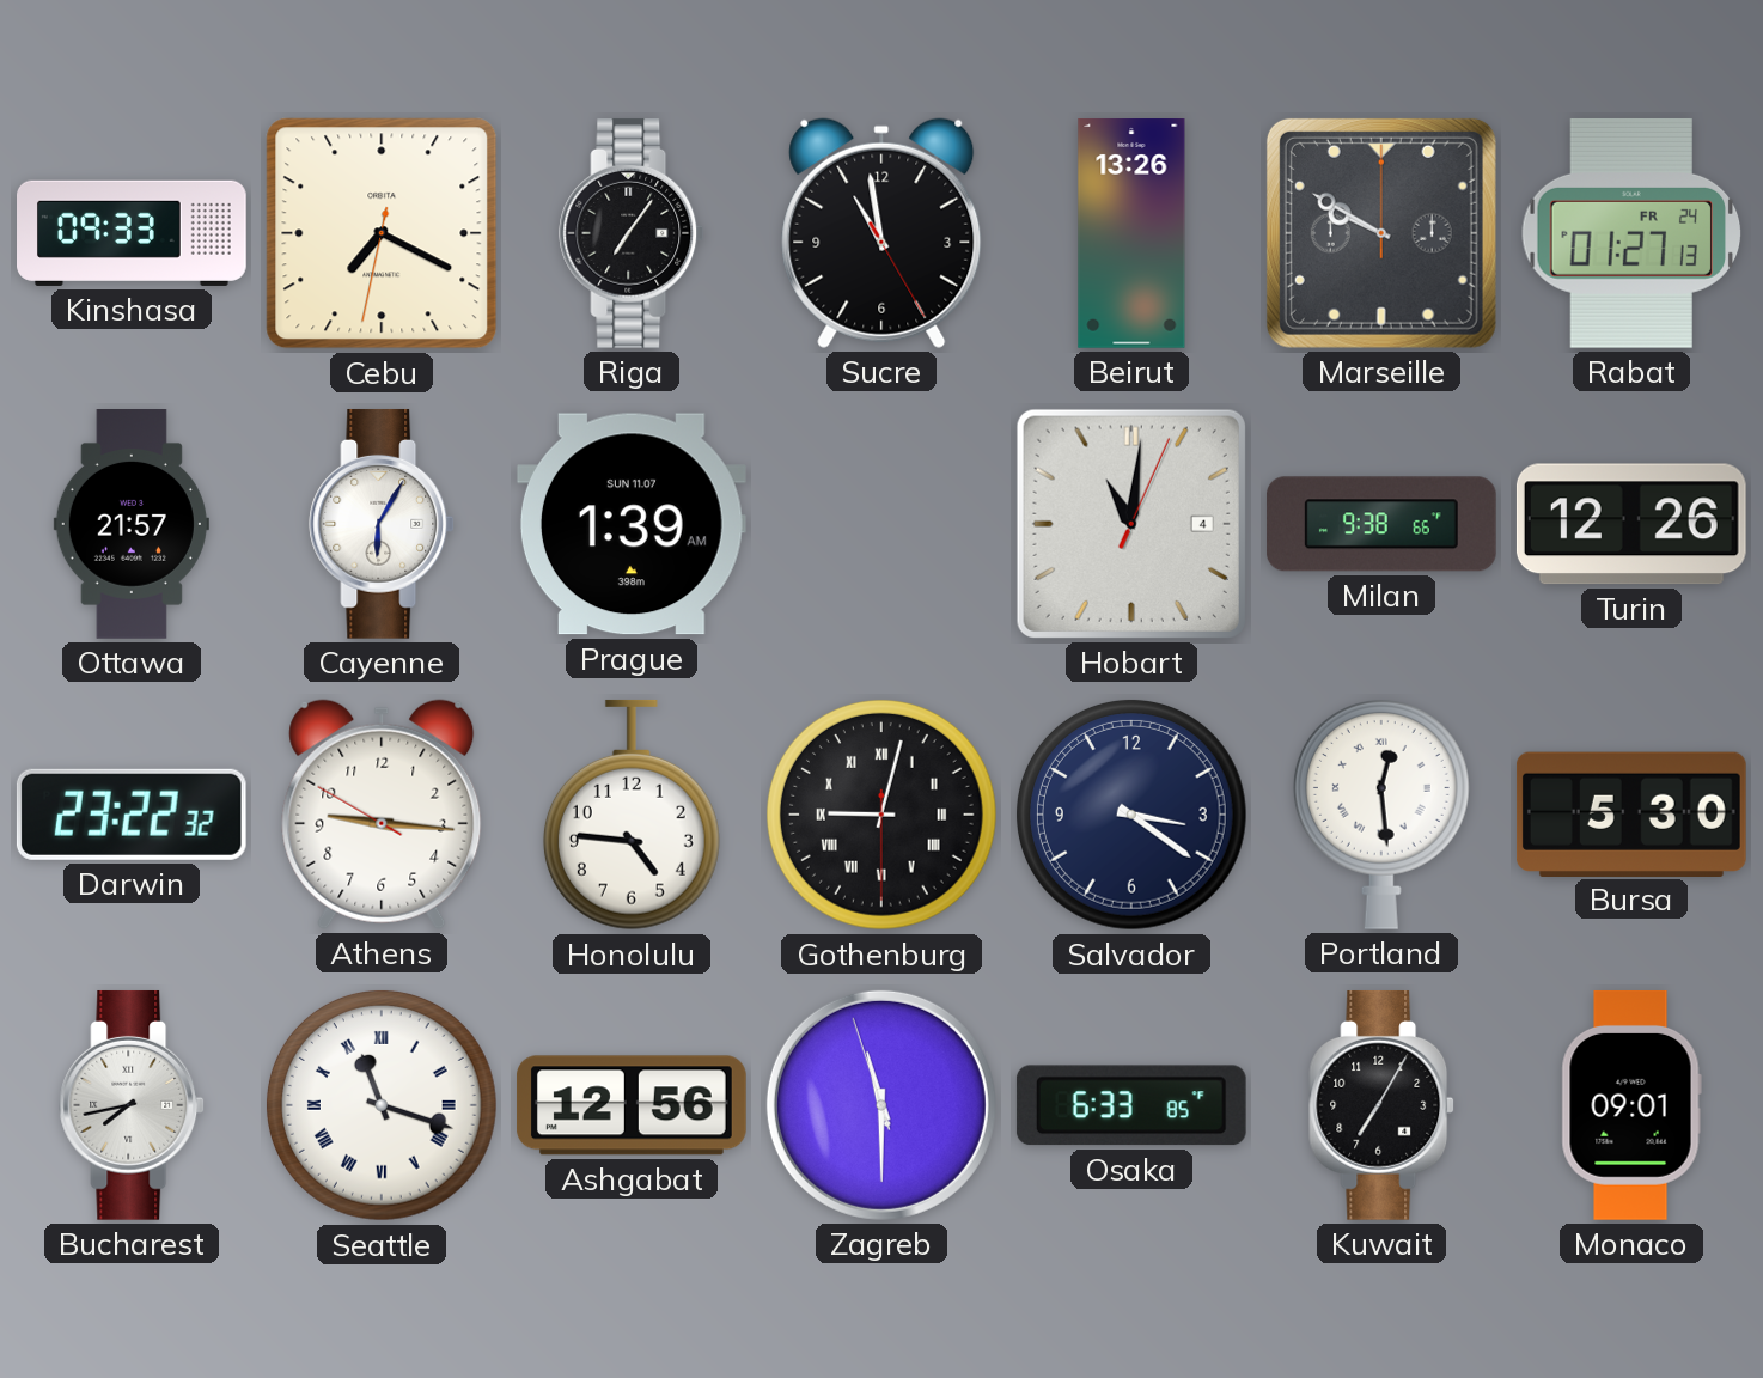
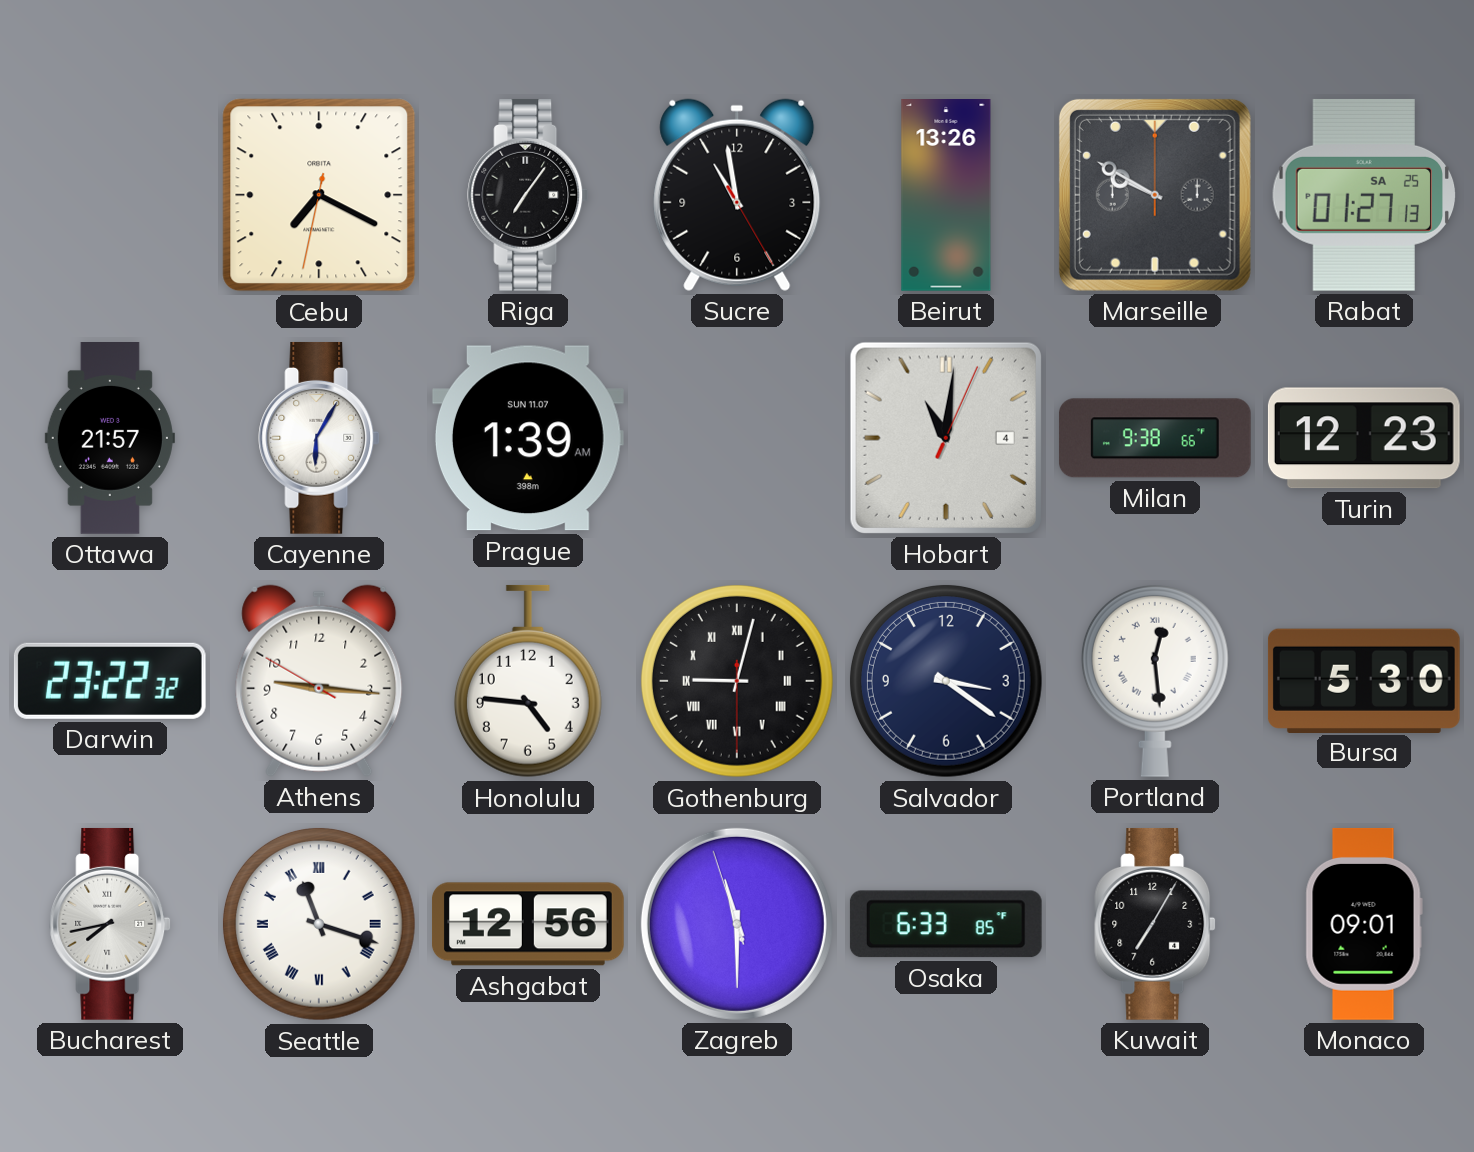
Kinshasa: 09:33 -> none
Rabat date: FR 24 -> SA 25
Turin: 12:26 -> 12:23
